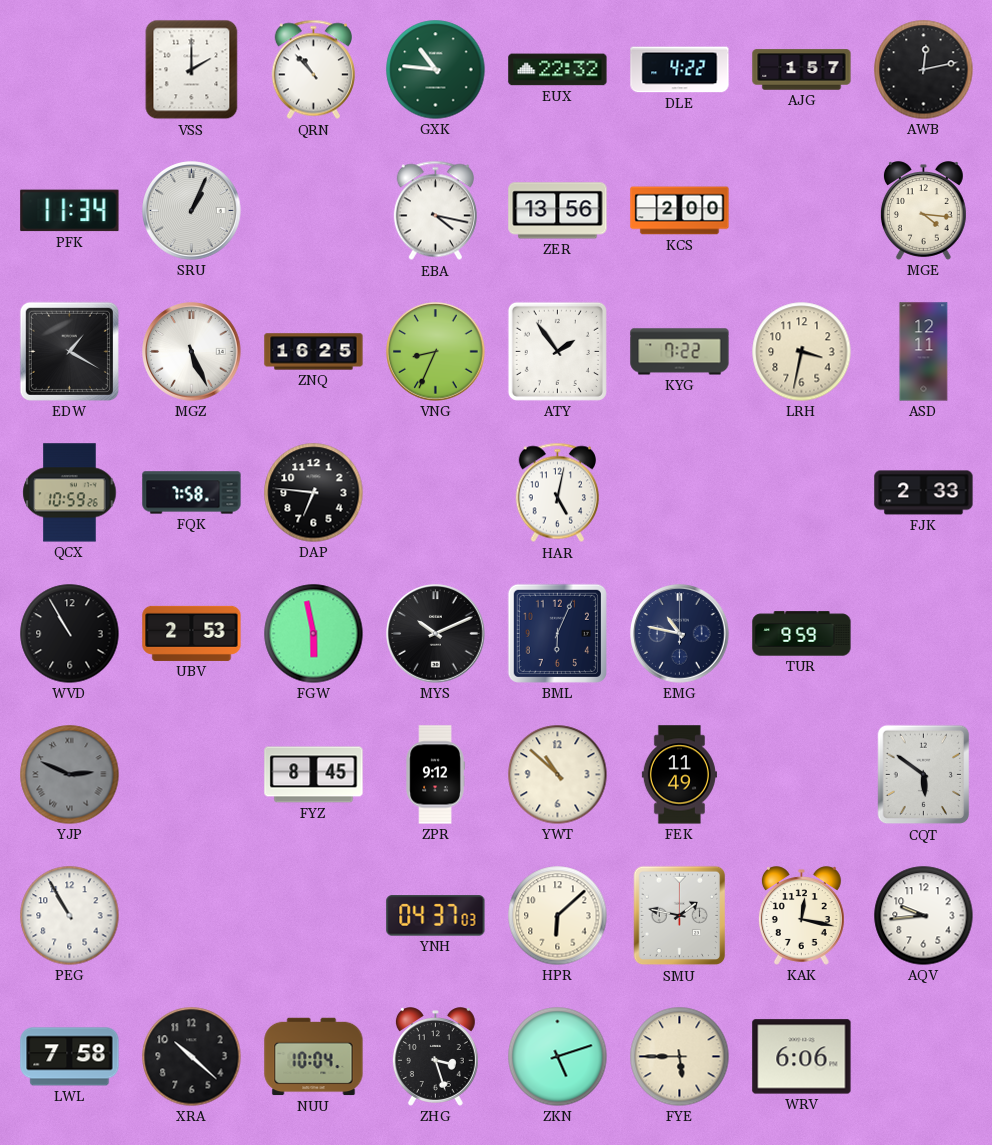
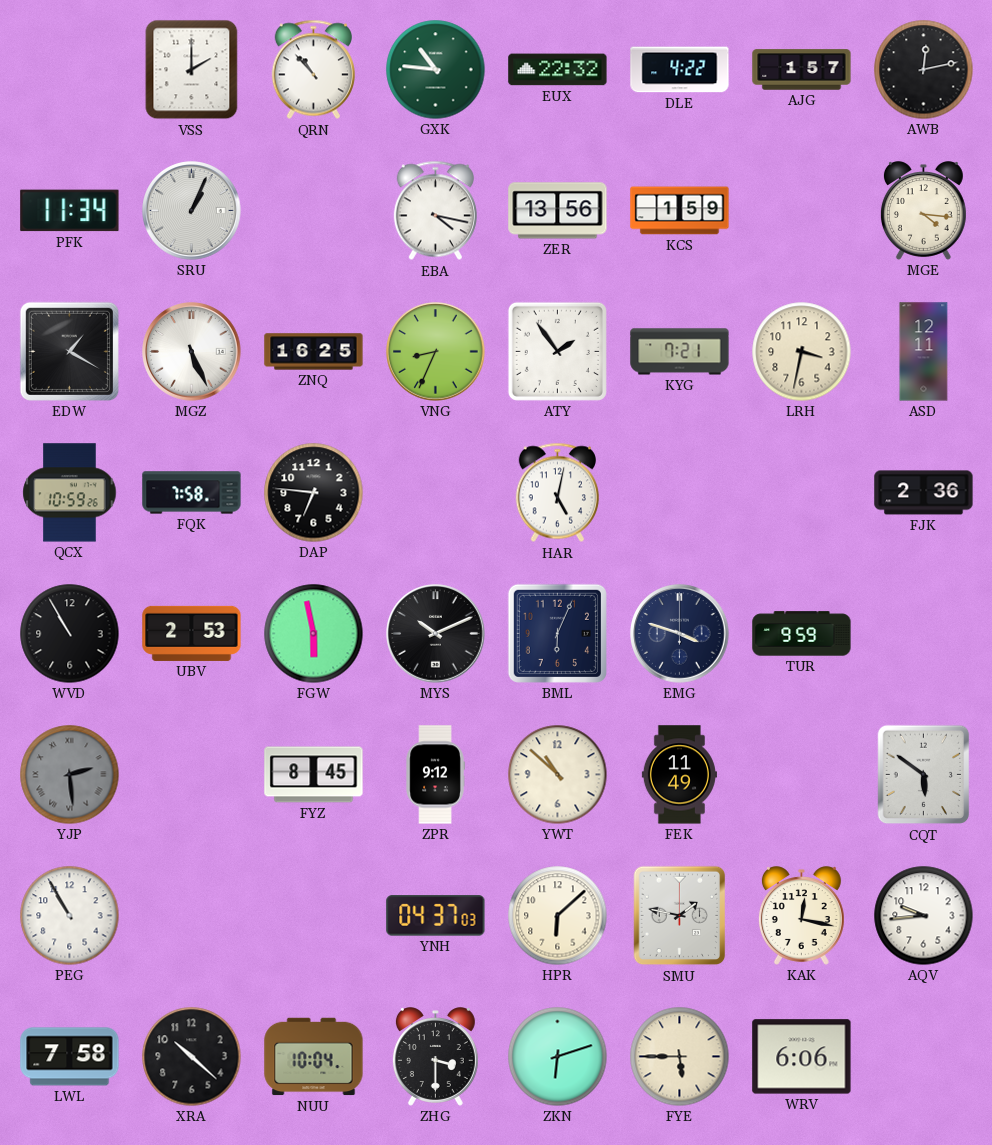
KCS: 2:00 -> 1:59
KYG: 7:22 -> 7:21
FJK: 2:33 -> 2:36
EMG: 10:47 -> 3:48
YJP: 2:49 -> 2:29
ZHG: 3:27 -> 3:30
ZKN: 5:12 -> 6:12
